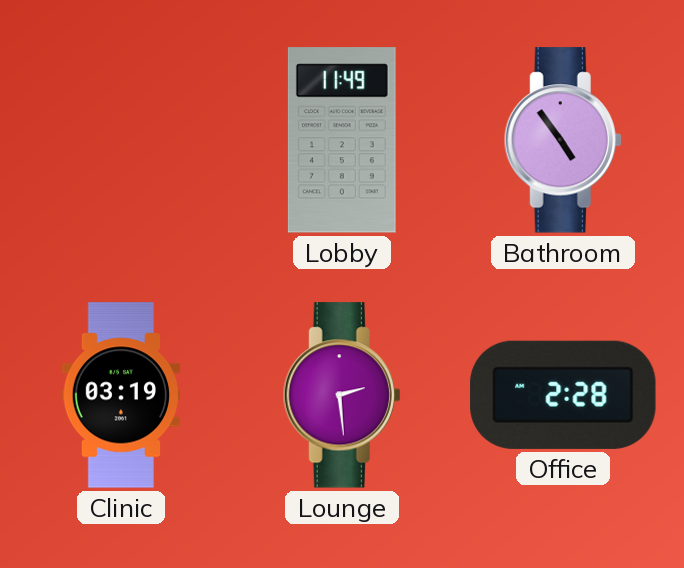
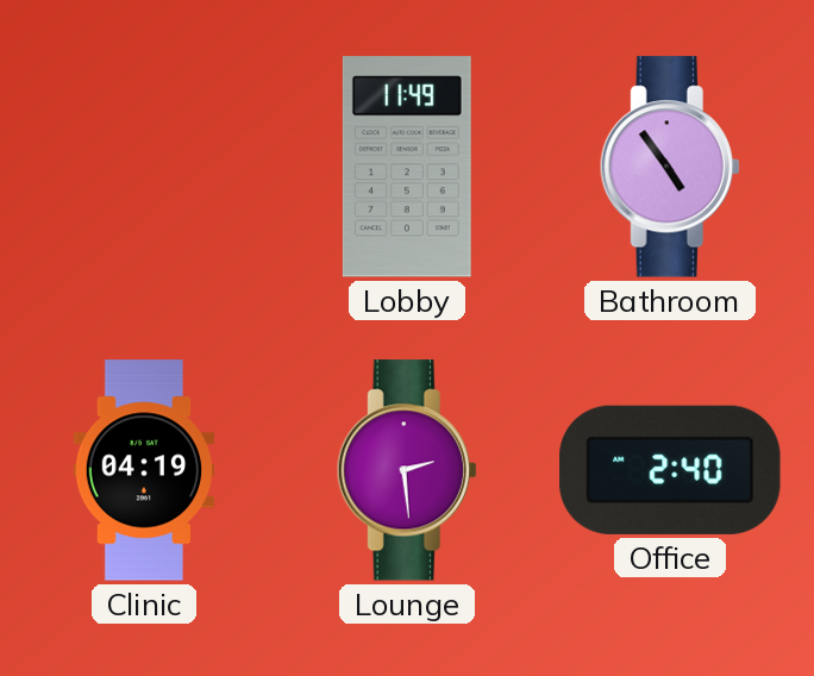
Clinic: 03:19 -> 04:19
Office: 2:28 -> 2:40
